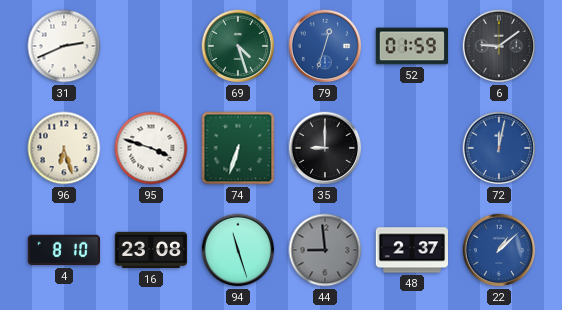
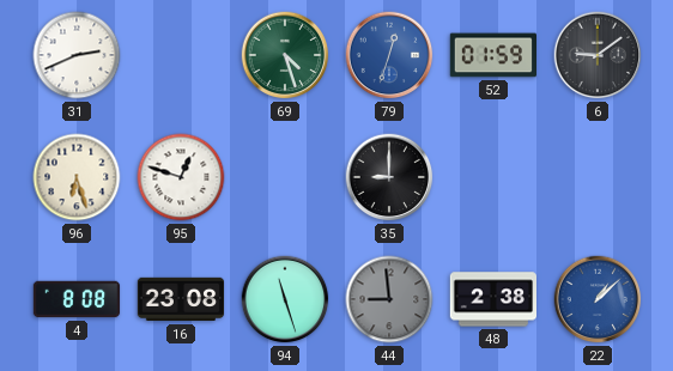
95: 3:48 -> 12:48
74: 6:33 -> none
72: 12:02 -> none
4: 8:10 -> 8:08
48: 2:37 -> 2:38
